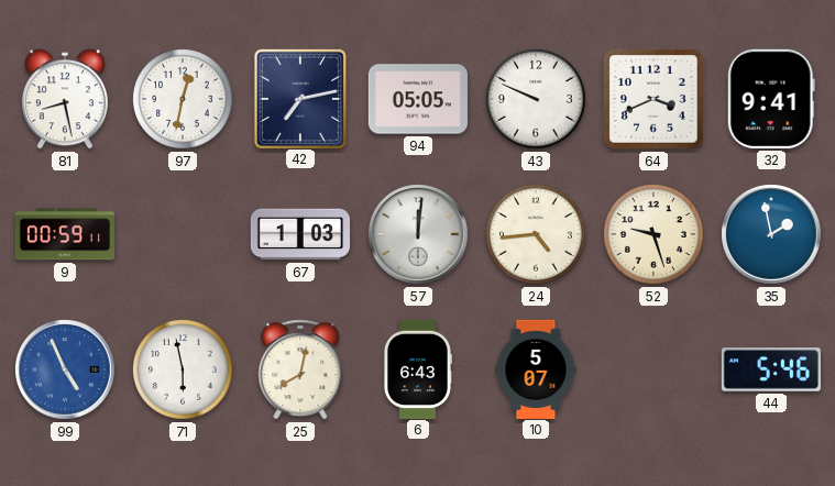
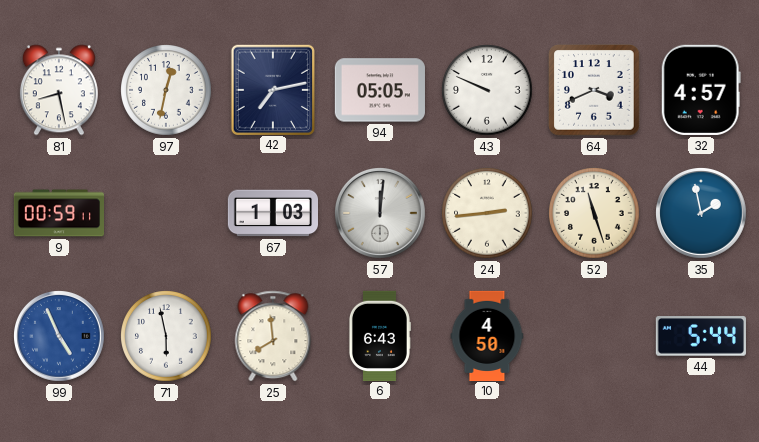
32: 9:41 -> 4:57
24: 4:44 -> 2:44
52: 9:27 -> 11:27
25: 8:02 -> 7:59
10: 5:07 -> 4:50
44: 5:46 -> 5:44
